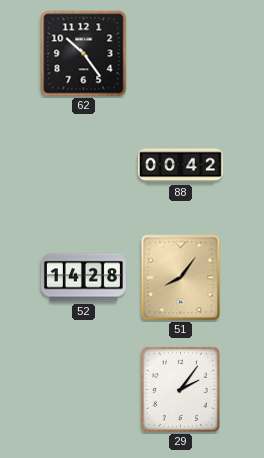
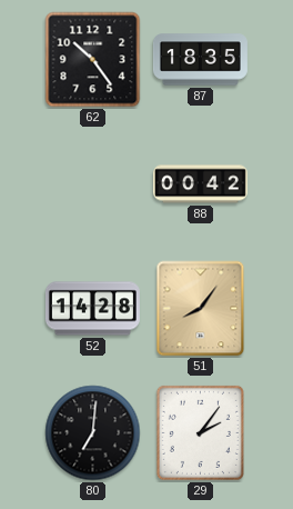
87: none -> 18:35
80: none -> 7:01
